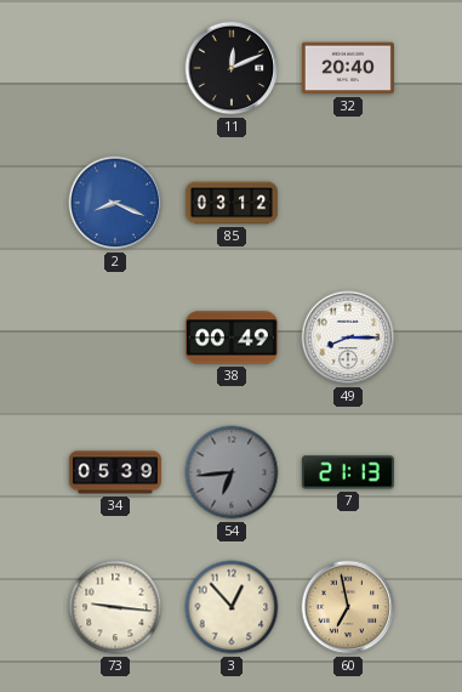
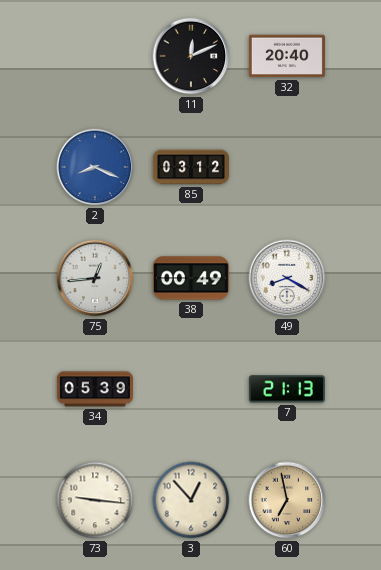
75: none -> 12:44
49: 8:15 -> 8:20
54: 6:44 -> none
